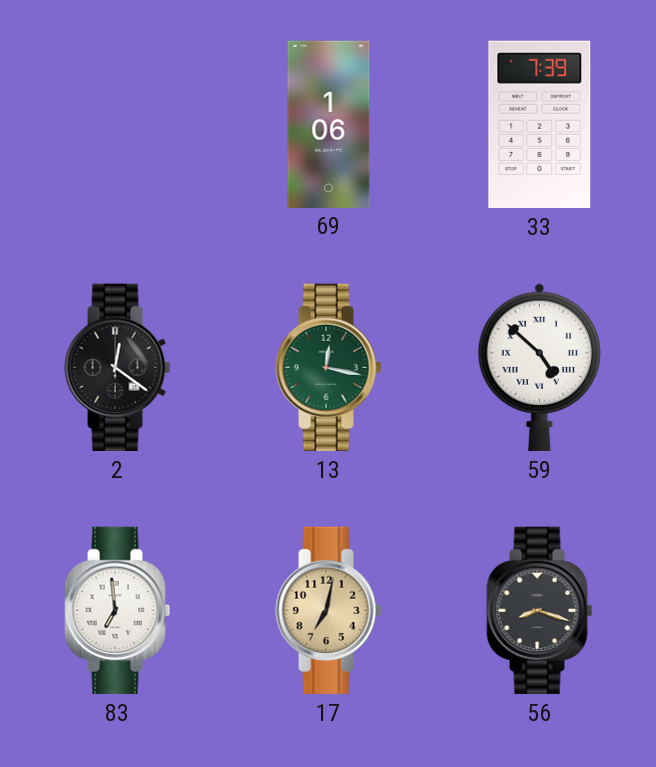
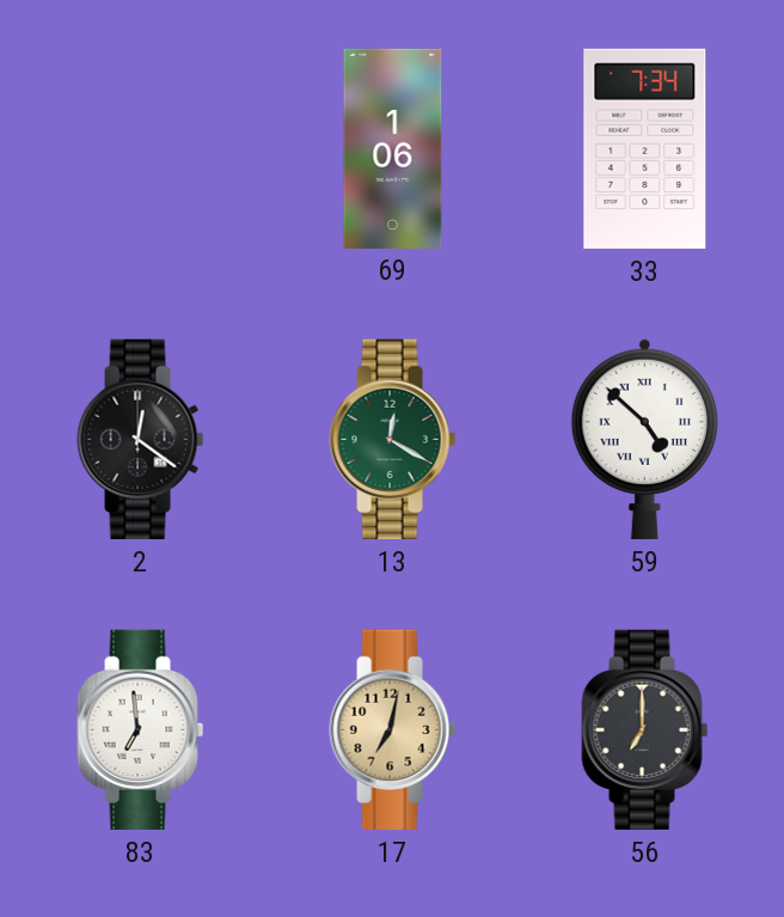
33: 7:39 -> 7:34
13: 12:17 -> 12:20
56: 8:18 -> 7:00
